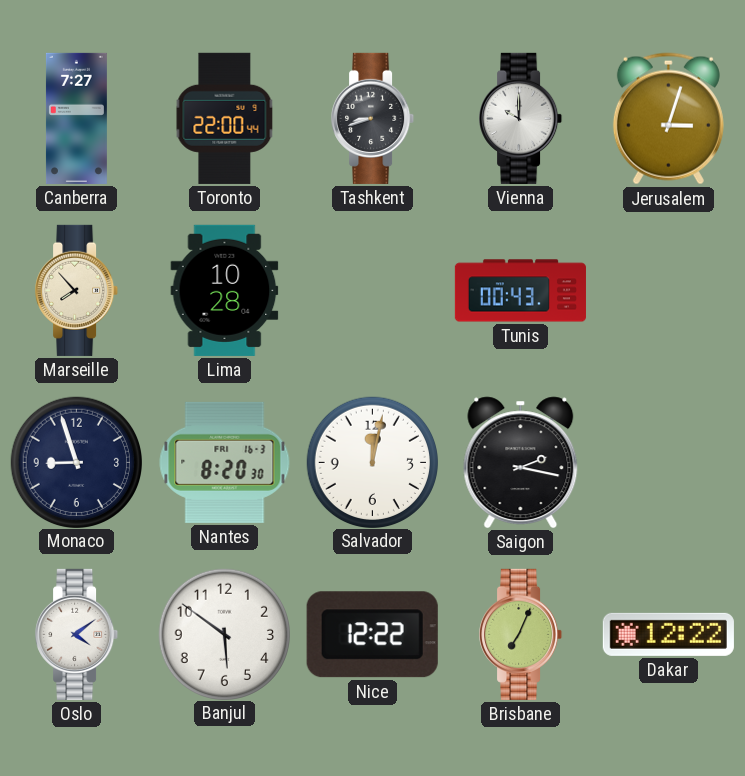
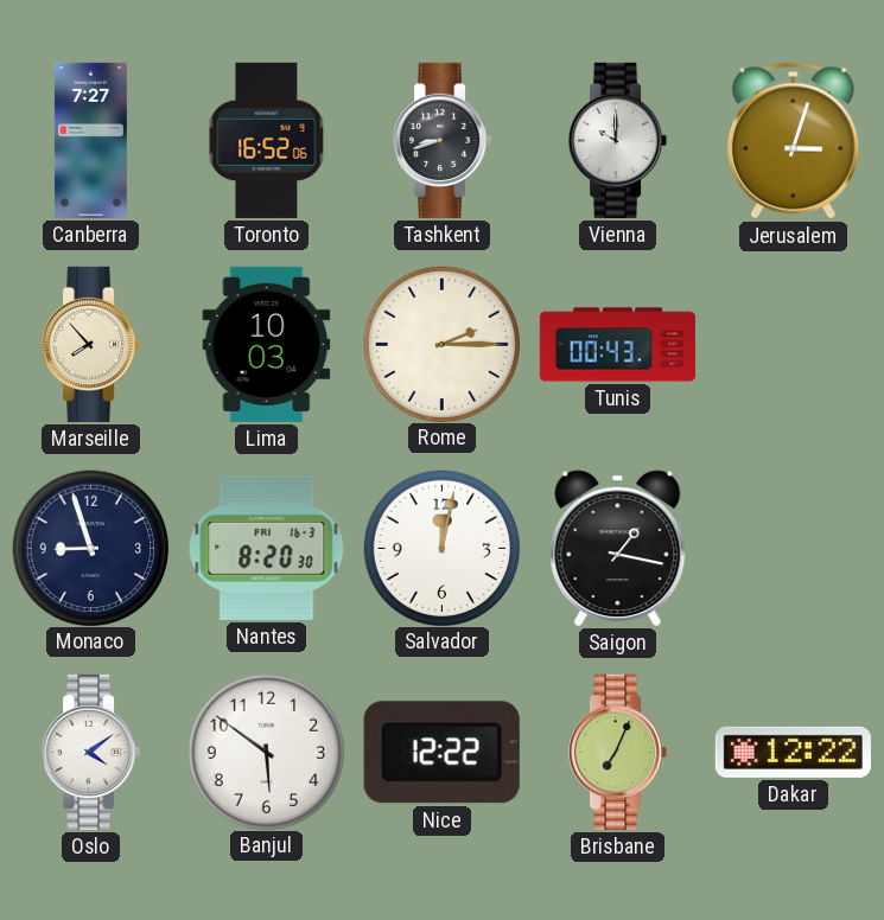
Toronto: 22:00 -> 16:52
Lima: 10:28 -> 10:03
Rome: none -> 2:15
Saigon: 2:17 -> 1:17
